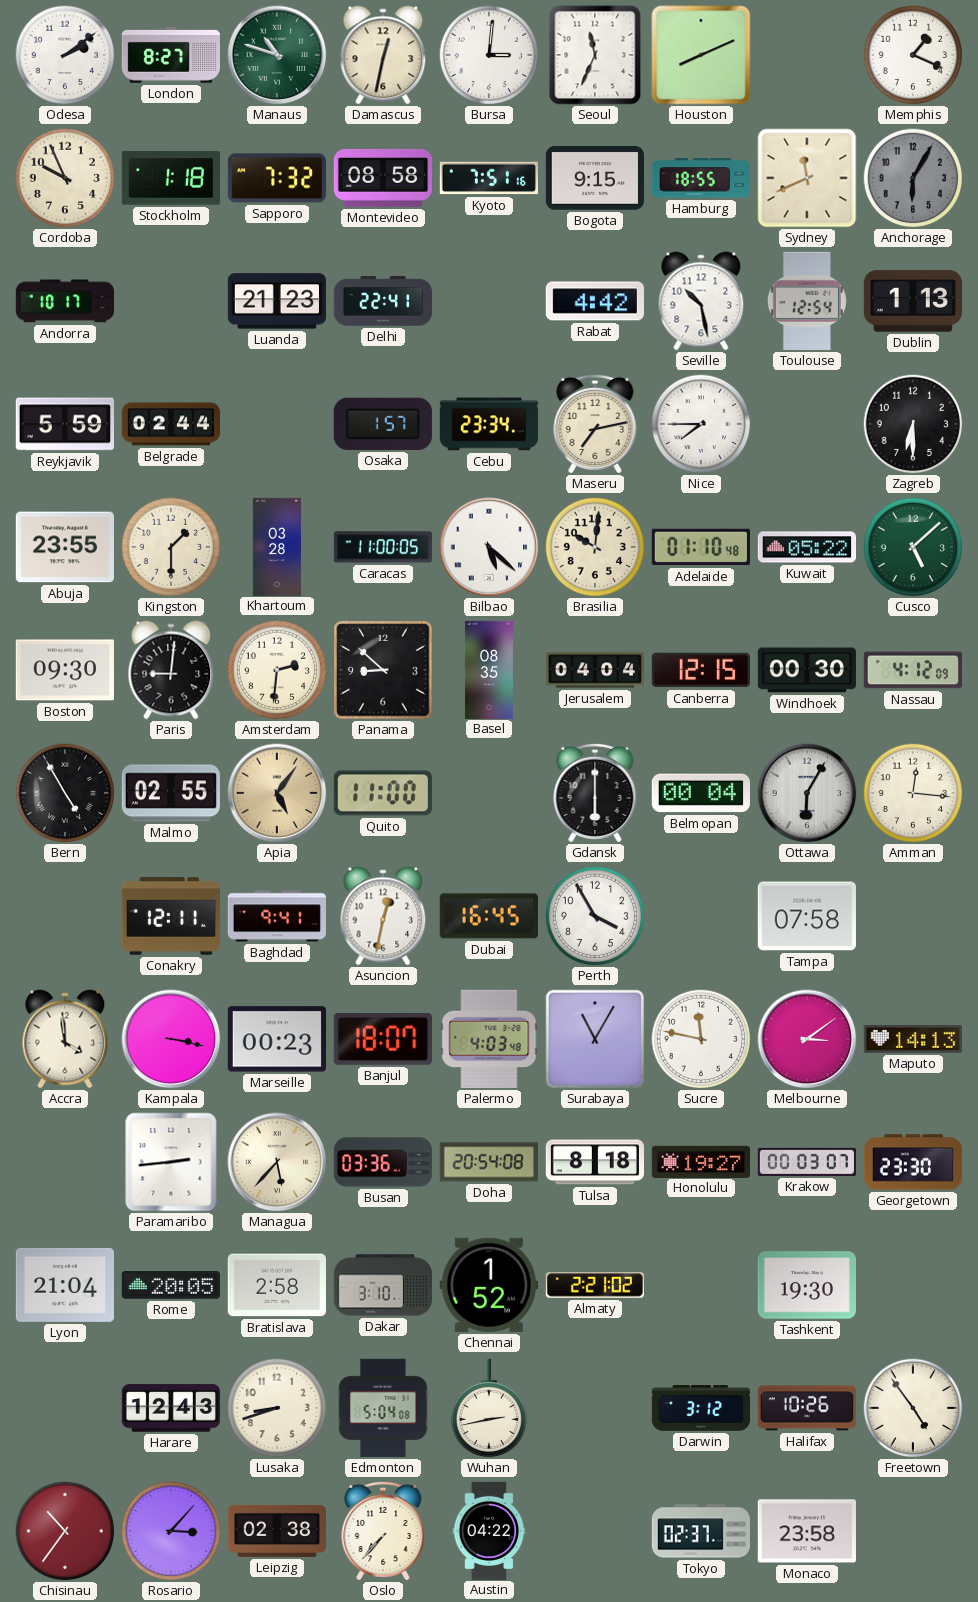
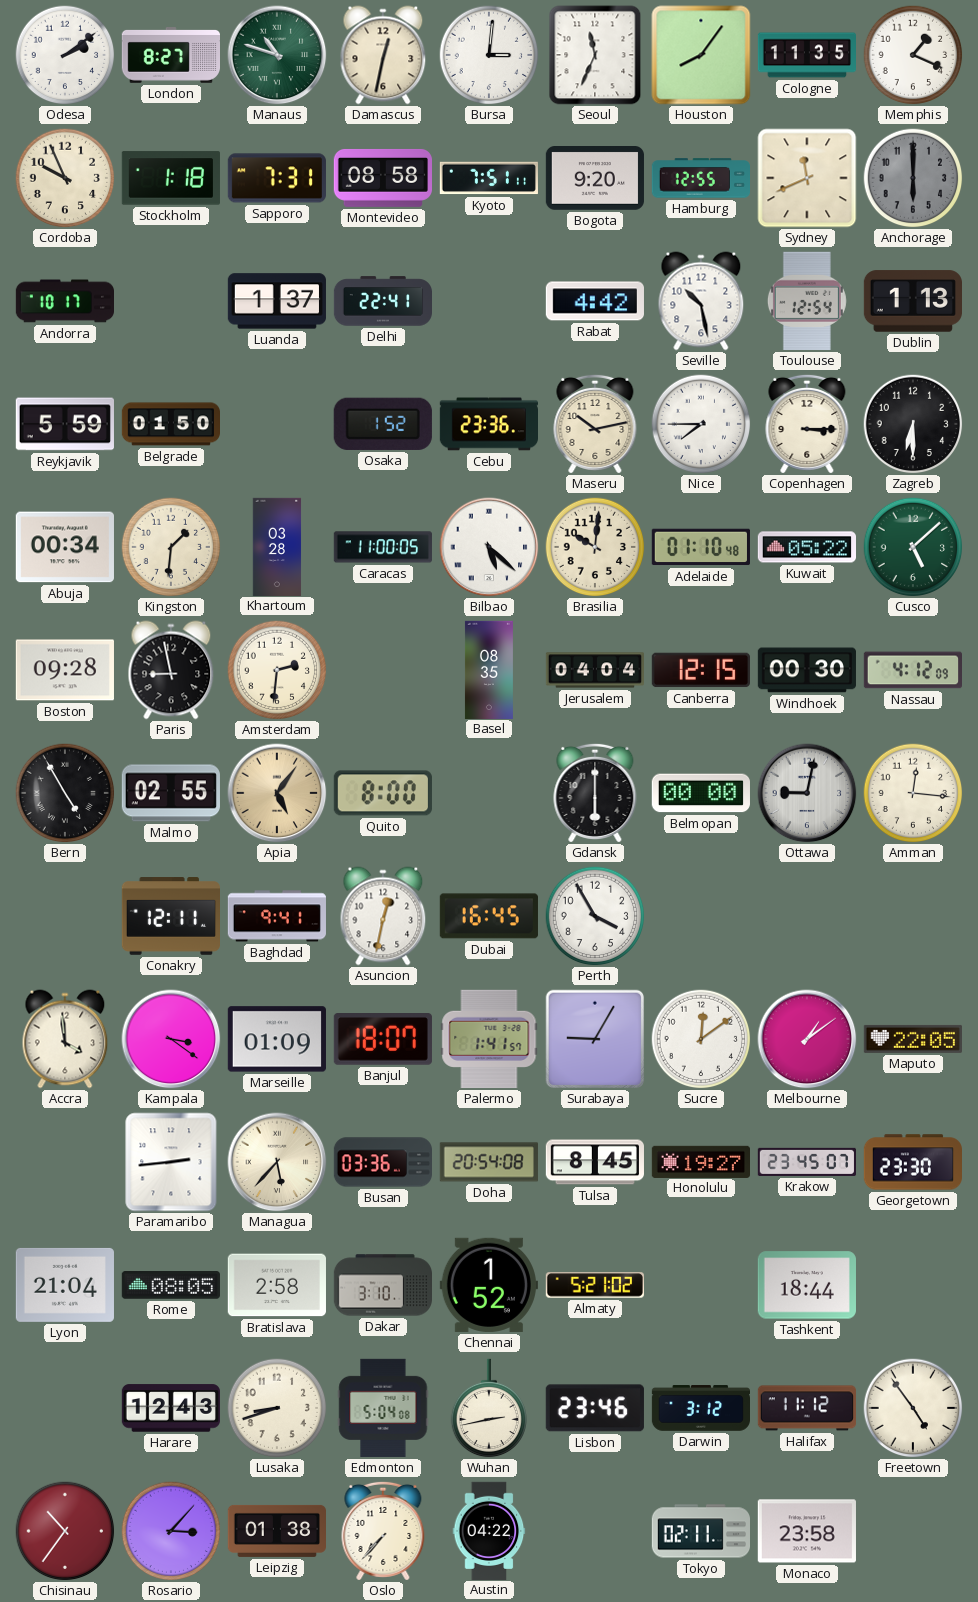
Houston: 8:11 -> 8:06
Cologne: none -> 11:35
Sapporo: 7:32 -> 7:31
Kyoto: 7:51:16 -> 7:51:11
Bogota: 9:15 -> 9:20
Hamburg: 18:55 -> 12:55
Anchorage: 6:05 -> 6:00
Luanda: 21:23 -> 1:37
Belgrade: 02:44 -> 01:50
Osaka: 1:57 -> 1:52
Cebu: 23:34 -> 23:36
Maseru: 7:13 -> 10:13
Copenhagen: none -> 3:15
Abuja: 23:55 -> 00:34
Kingston: 1:30 -> 1:31
Boston: 09:30 -> 09:28
Paris: 9:01 -> 8:58
Panama: 8:52 -> none
Quito: 11:00 -> 8:00
Belmopan: 00:04 -> 00:00
Ottawa: 6:05 -> 9:02
Tampa: 07:58 -> none
Kampala: 3:17 -> 3:21
Marseille: 00:23 -> 01:09
Palermo: 4:03 -> 1:41
Surabaya: 11:05 -> 9:05
Sucre: 11:47 -> 12:09
Melbourne: 3:09 -> 1:09
Maputo: 14:13 -> 22:05
Tulsa: 8:18 -> 8:45
Krakow: 00:03 -> 23:45
Rome: 20:05 -> 08:05
Almaty: 2:21 -> 5:21
Tashkent: 19:30 -> 18:44
Lisbon: none -> 23:46
Halifax: 10:26 -> 11:12
Leipzig: 02:38 -> 01:38
Tokyo: 02:37 -> 02:11
